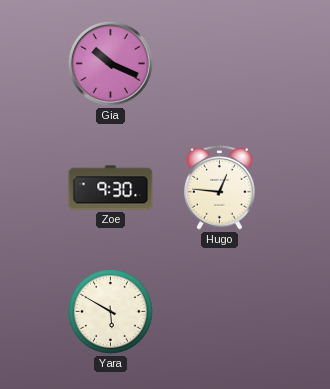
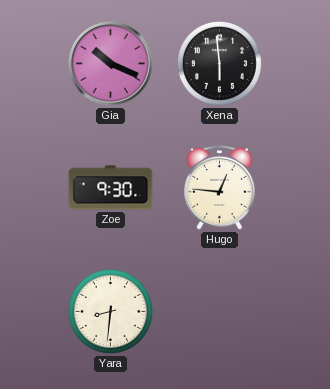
Xena: none -> 5:59
Yara: 5:50 -> 8:31
